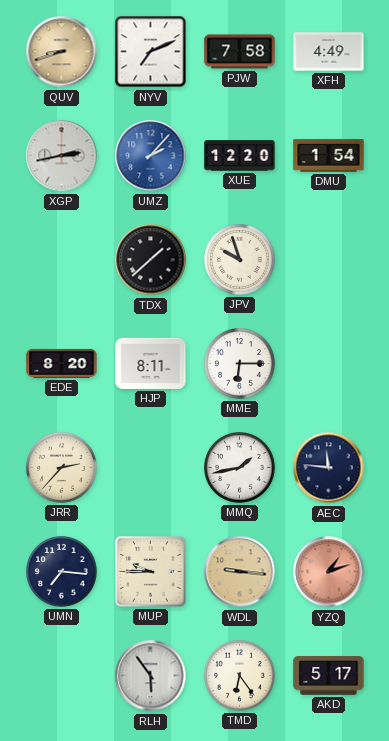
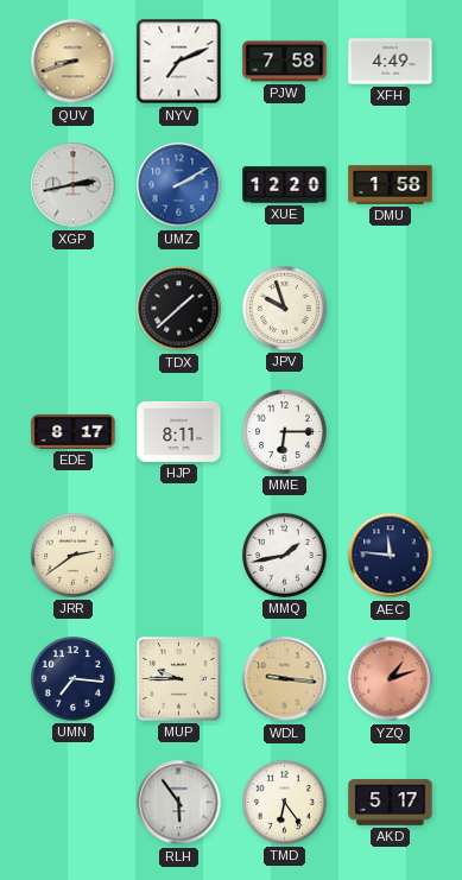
UMZ: 2:07 -> 2:10
DMU: 1:54 -> 1:58
EDE: 8:20 -> 8:17
JRR: 2:37 -> 2:39
